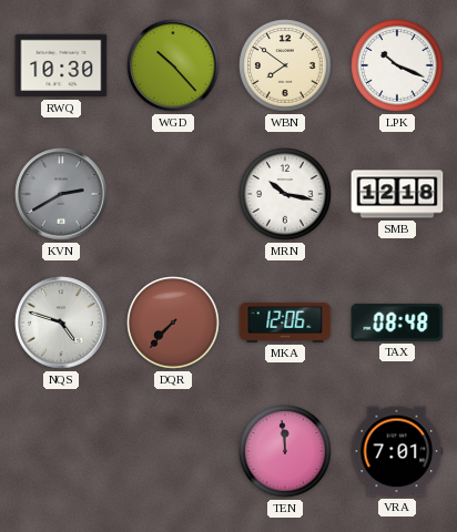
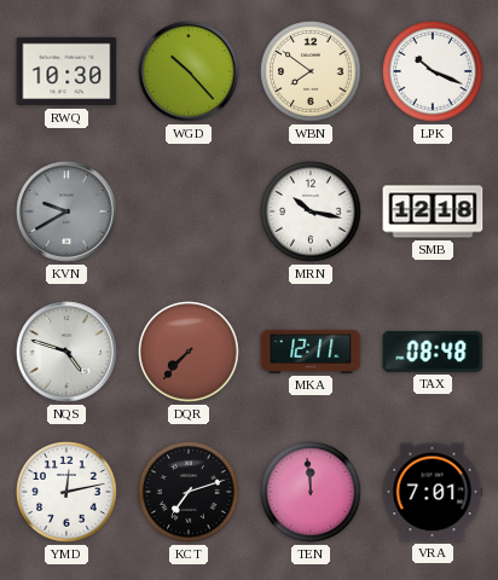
KVN: 2:40 -> 9:40
MKA: 12:06 -> 12:11
YMD: none -> 12:13
KCT: none -> 7:12
